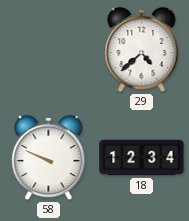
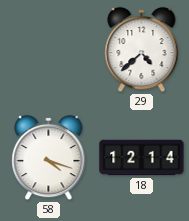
58: 9:49 -> 4:18
18: 12:34 -> 12:14
